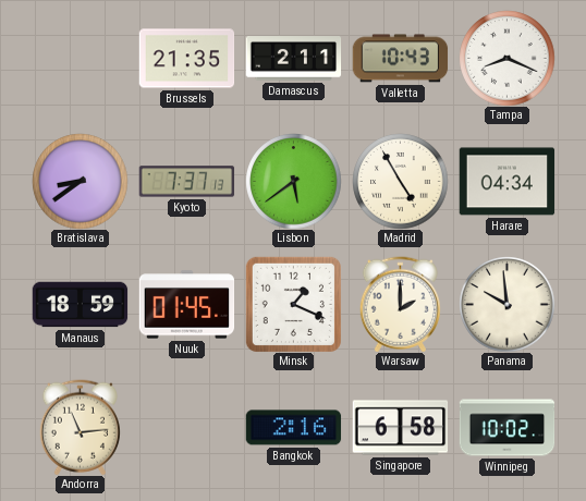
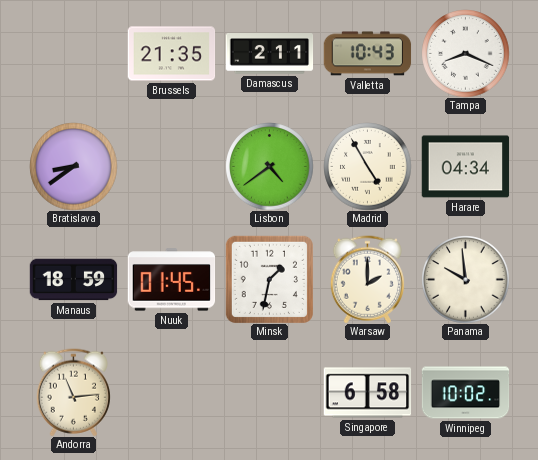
Kyoto: 7:37 -> none
Lisbon: 5:39 -> 4:39
Minsk: 1:19 -> 1:32
Bangkok: 2:16 -> none
